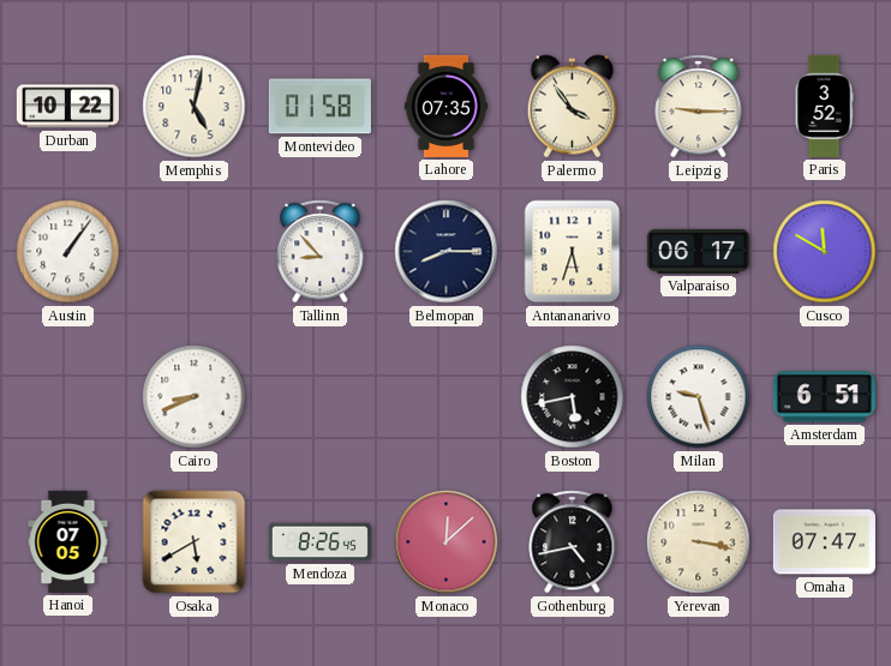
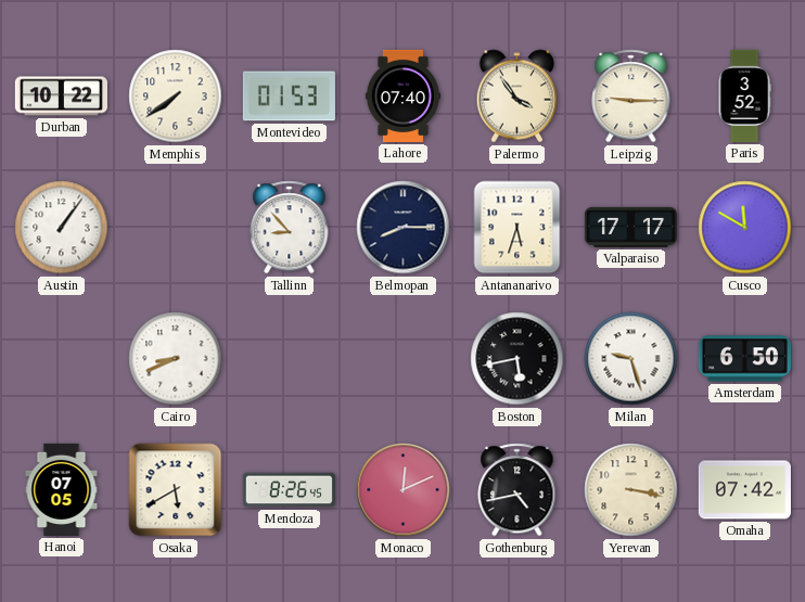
Memphis: 5:02 -> 7:39
Montevideo: 01:58 -> 01:53
Lahore: 07:35 -> 07:40
Valparaiso: 06:17 -> 17:17
Amsterdam: 6:51 -> 6:50
Monaco: 12:08 -> 12:11
Omaha: 07:47 -> 07:42
